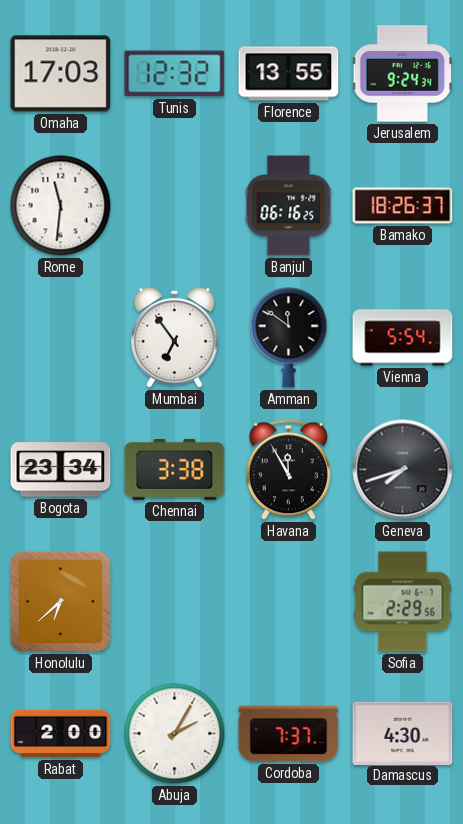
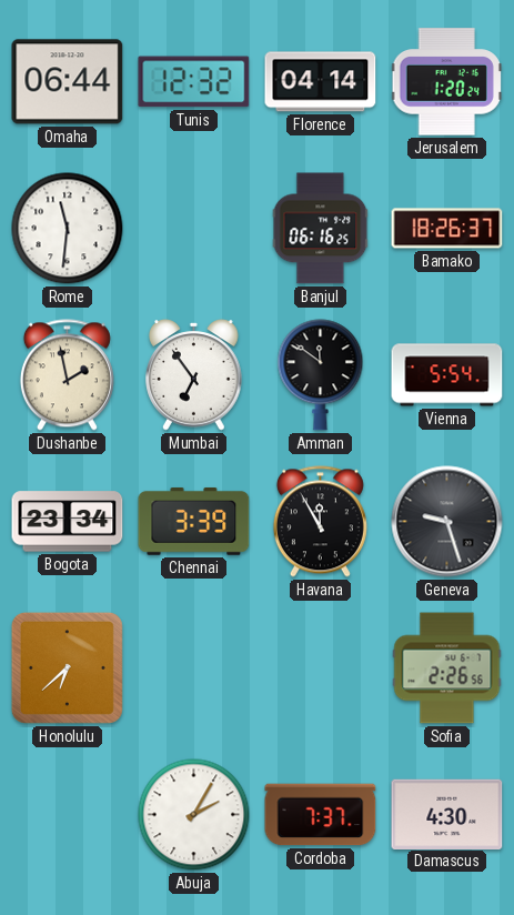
Omaha: 17:03 -> 06:44
Florence: 13:55 -> 04:14
Jerusalem: 9:24 -> 1:20
Dushanbe: none -> 1:58
Chennai: 3:38 -> 3:39
Geneva: 7:42 -> 9:27
Sofia: 2:29 -> 2:26
Rabat: 2:00 -> none
